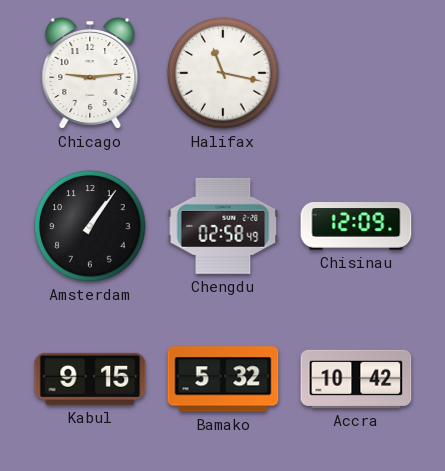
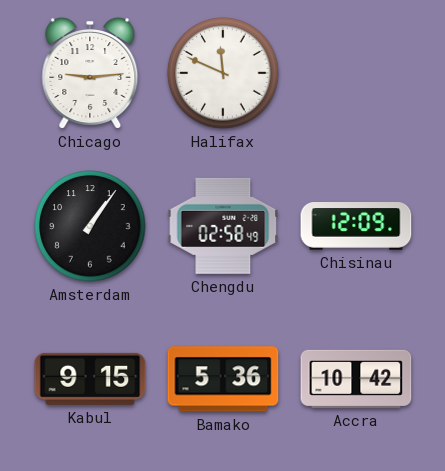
Halifax: 11:17 -> 11:49
Bamako: 5:32 -> 5:36
